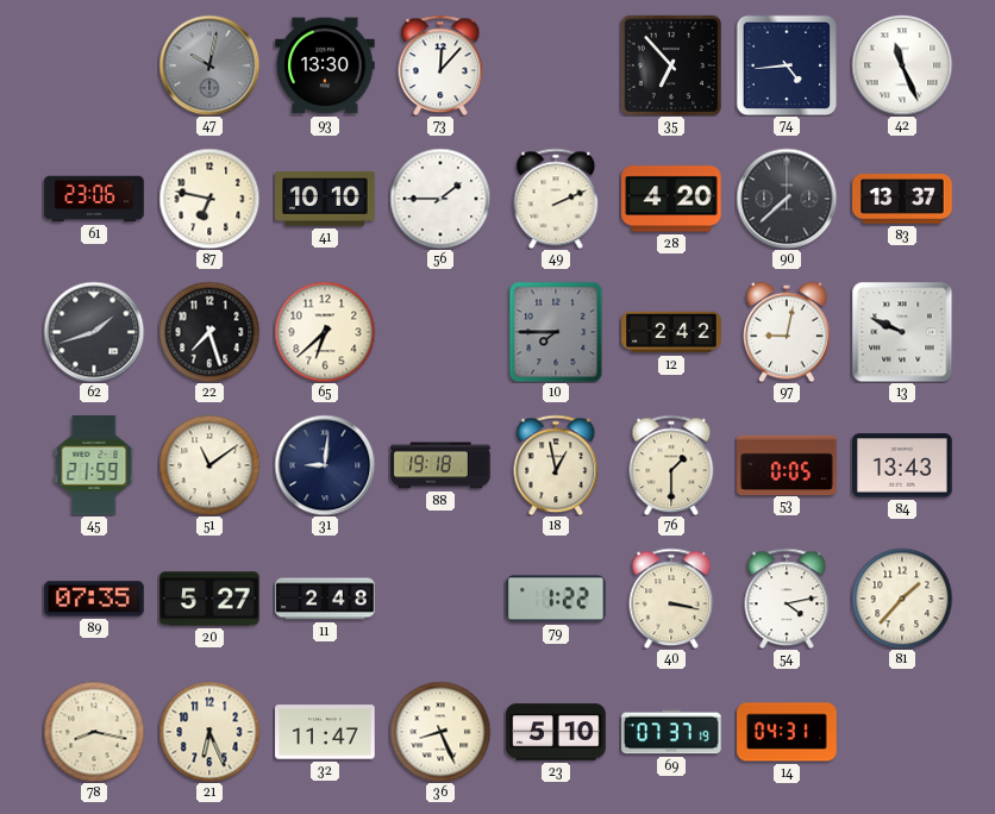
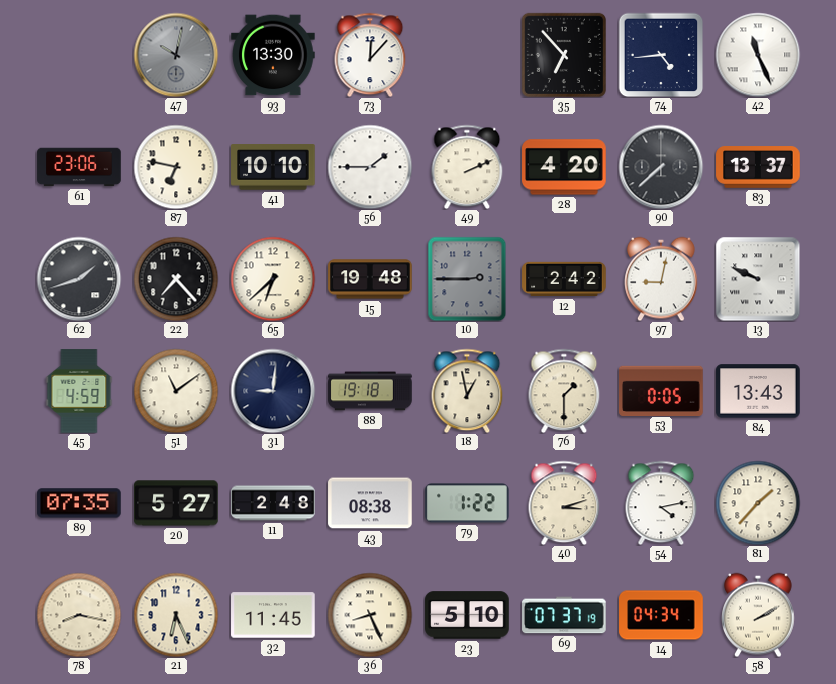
22: 7:27 -> 7:23
15: none -> 19:48
10: 7:45 -> 2:45
45: 21:59 -> 4:59
43: none -> 08:38
40: 3:17 -> 3:12
32: 11:47 -> 11:45
14: 04:31 -> 04:34
58: none -> 2:10
